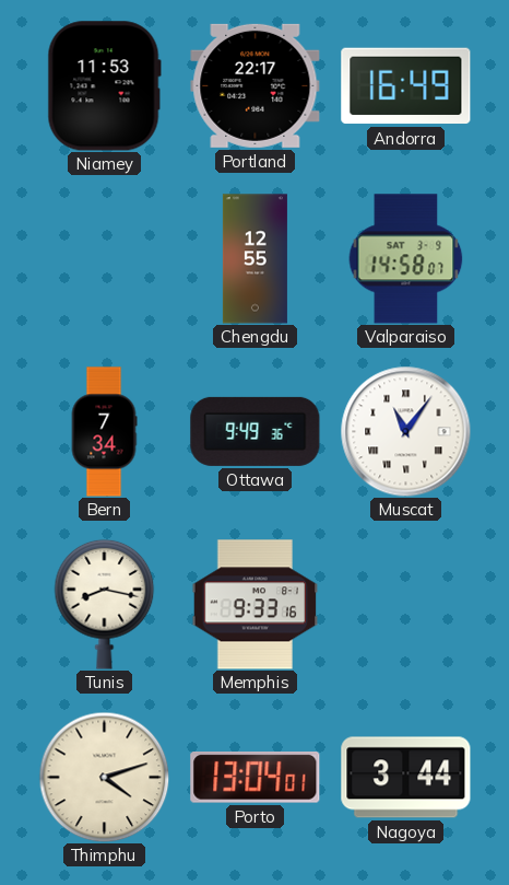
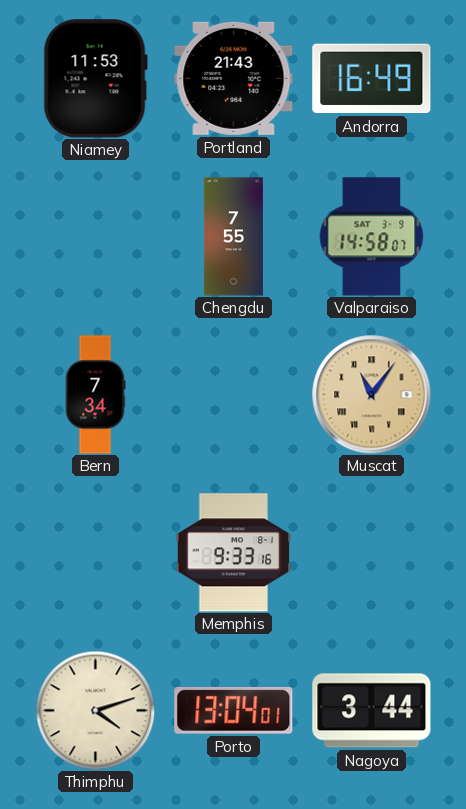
Portland: 22:17 -> 21:43
Chengdu: 12:55 -> 7:55
Ottawa: 9:49 -> none
Muscat dial: white -> champagne
Tunis: 8:17 -> none
